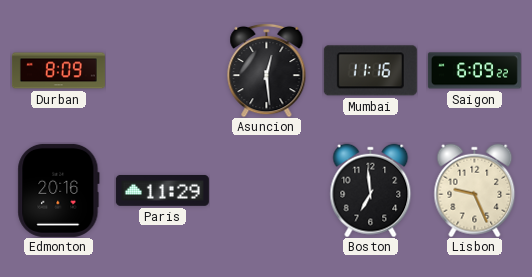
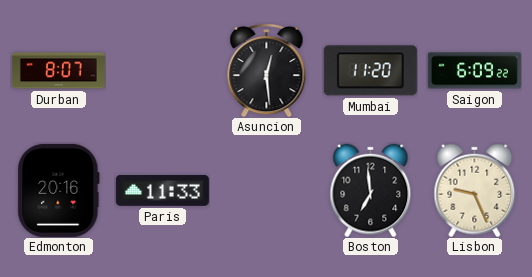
Durban: 8:09 -> 8:07
Mumbai: 11:16 -> 11:20
Paris: 11:29 -> 11:33
